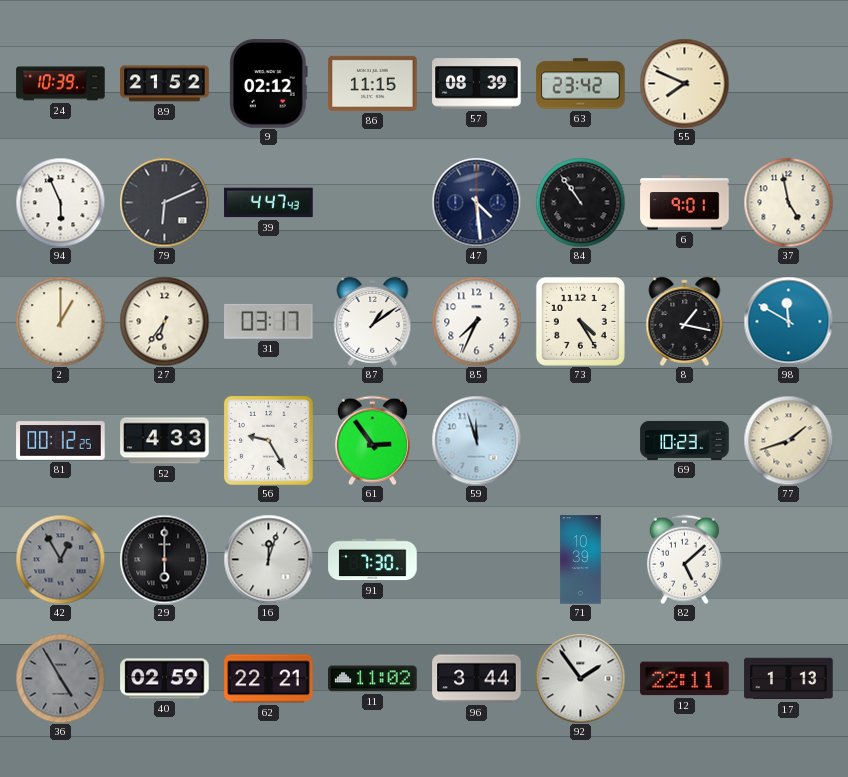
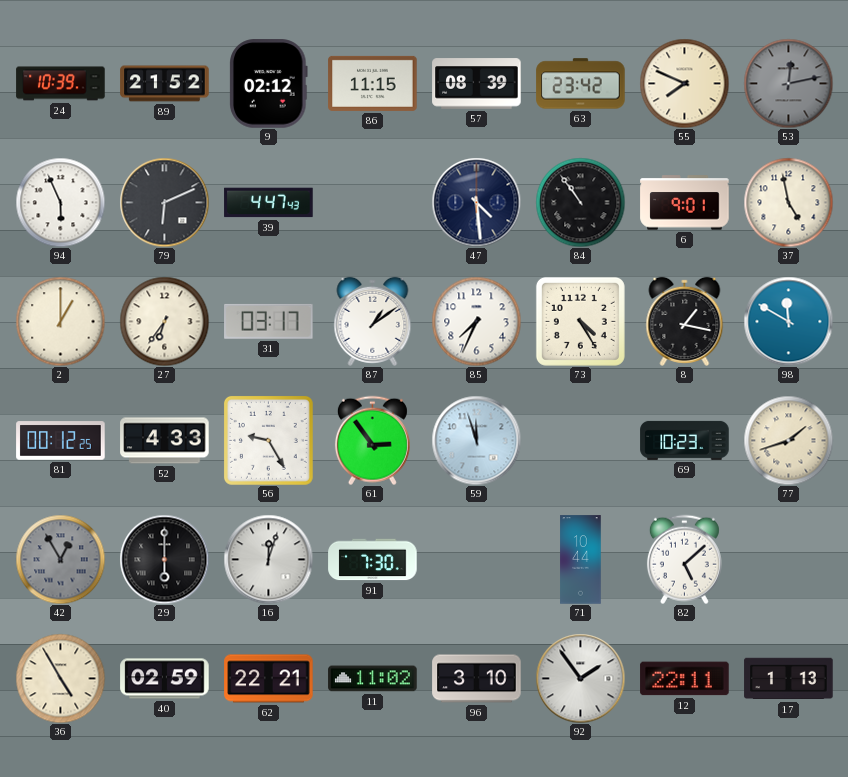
53: none -> 12:13
71: 10:39 -> 10:44
36 dial: grey -> cream
96: 3:44 -> 3:10
